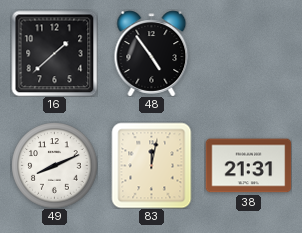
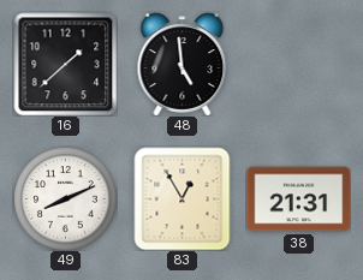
48: 4:54 -> 4:59
83: 12:02 -> 12:55
